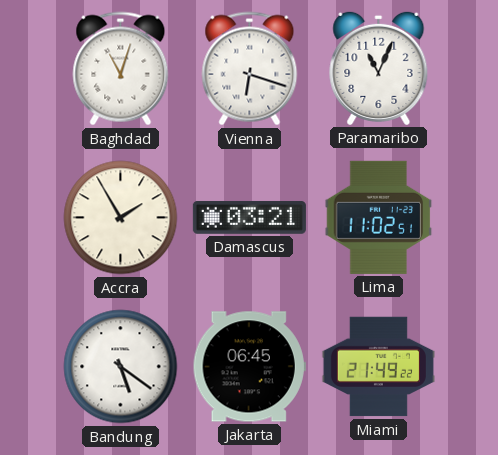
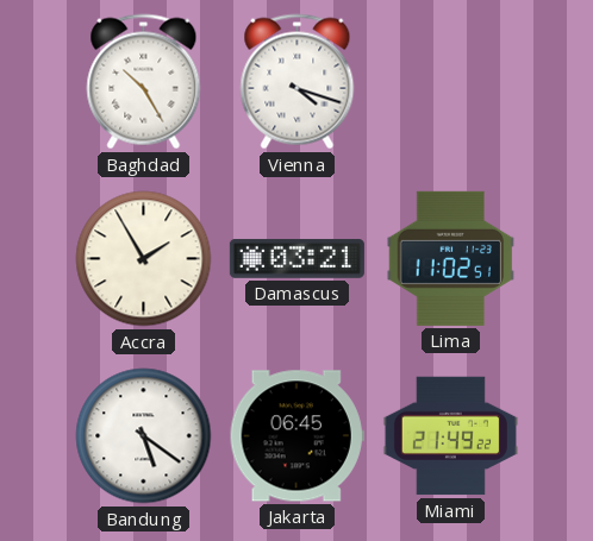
Baghdad: 11:03 -> 10:25
Vienna: 6:18 -> 4:18
Paramaribo: 11:04 -> none
